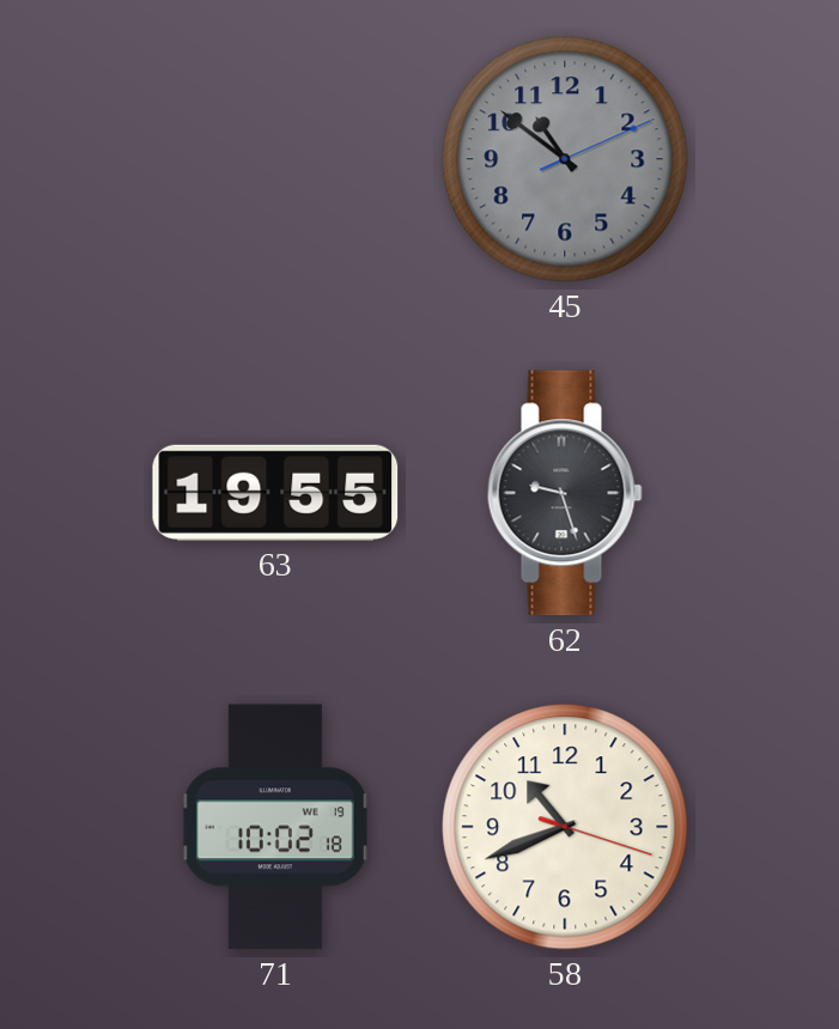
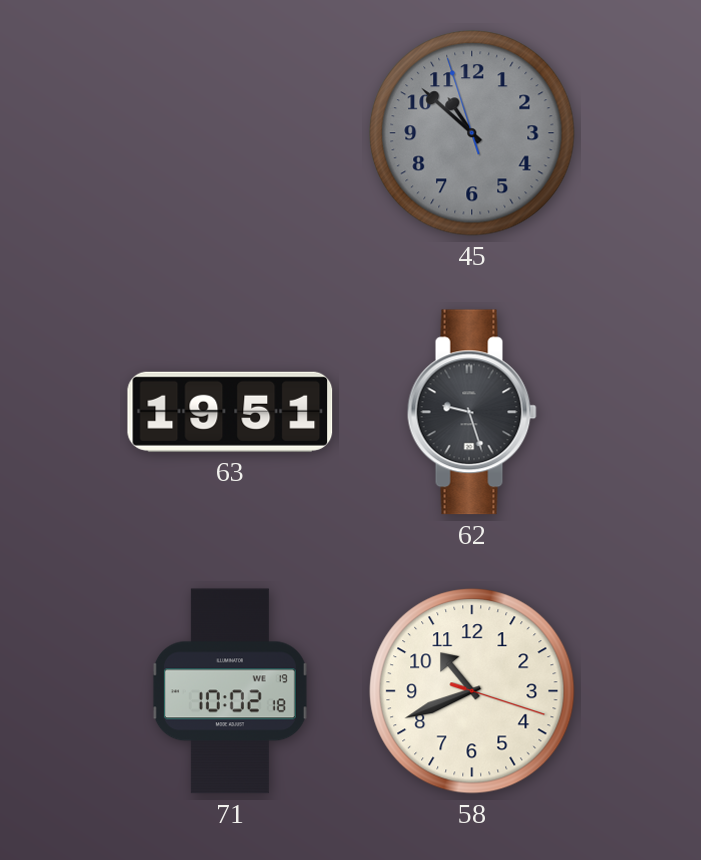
45: 10:51:11 -> 10:51:57
63: 19:55 -> 19:51
